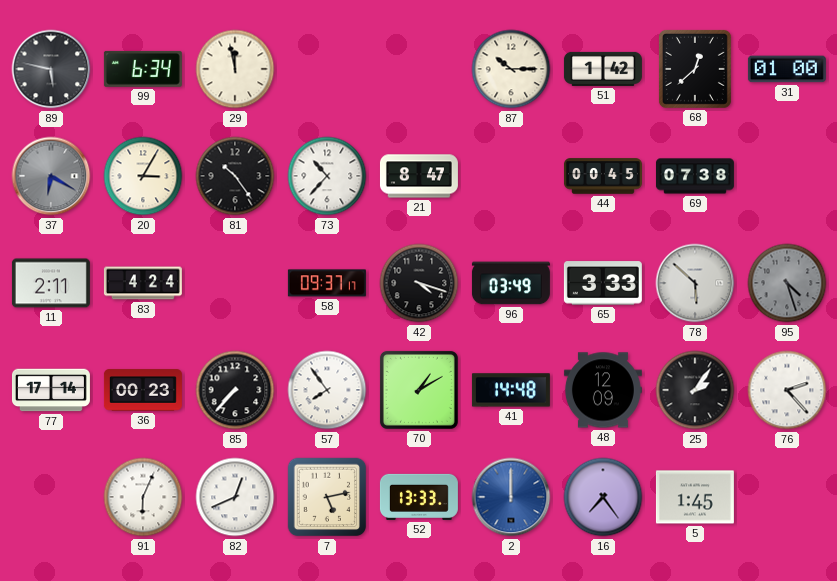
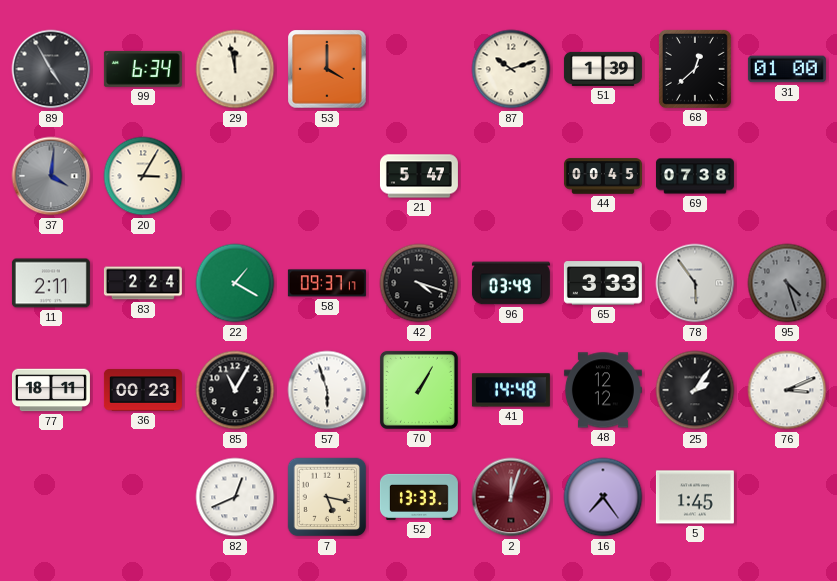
89: 5:47 -> 4:55
53: none -> 4:00
87: 10:15 -> 10:12
51: 1:42 -> 1:39
37: 6:20 -> 4:01
81: 10:24 -> none
73: 10:37 -> none
21: 8:47 -> 5:47
83: 4:24 -> 2:24
22: none -> 1:20
78: 5:52 -> 5:54
77: 17:14 -> 18:11
85: 7:37 -> 11:05
57: 7:54 -> 5:57
70: 1:10 -> 1:05
48: 12:09 -> 12:12
76: 2:23 -> 3:11
91: 6:04 -> none
7: 5:13 -> 5:17
2: 12:00 -> 12:03
2 dial: blue -> burgundy
